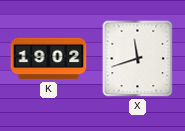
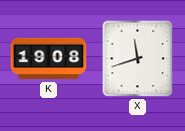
K: 19:02 -> 19:08
